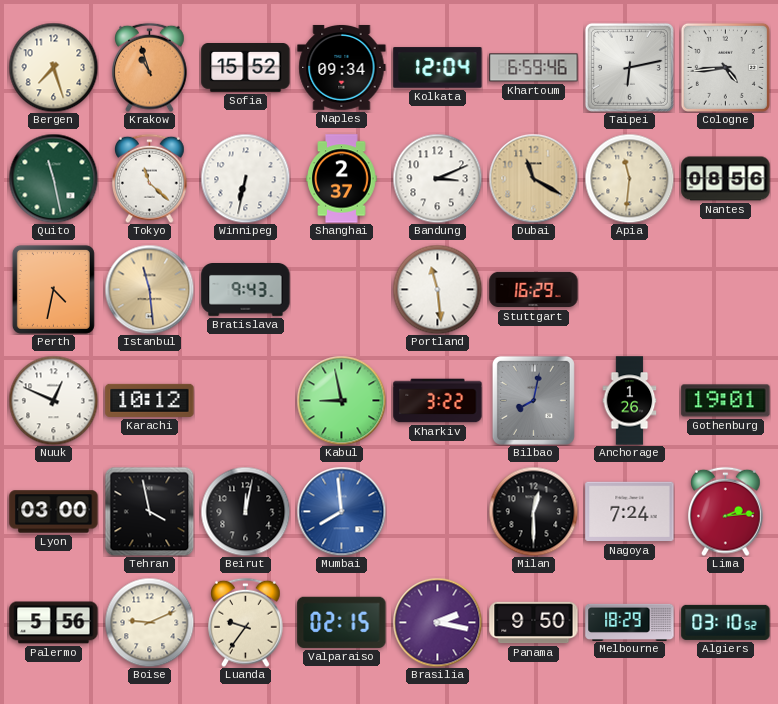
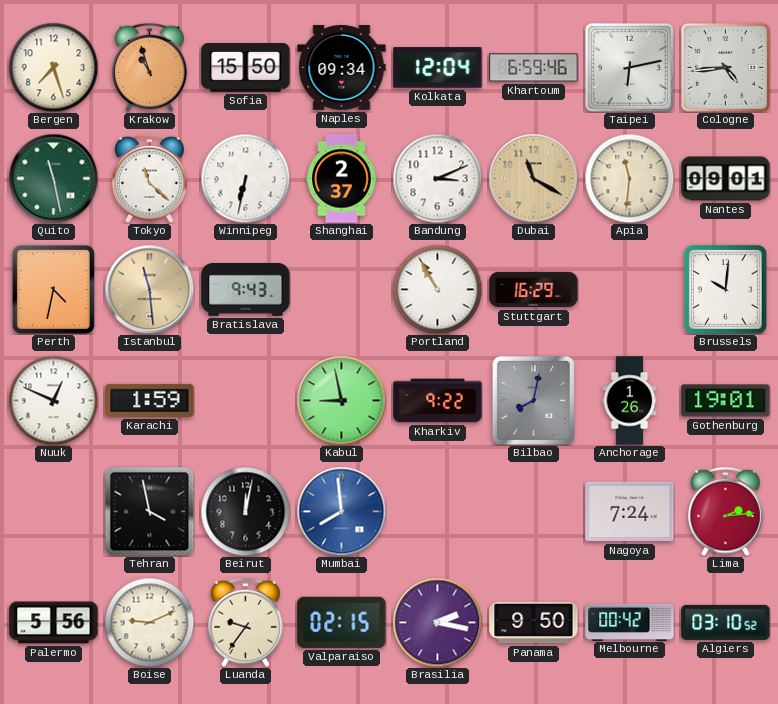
Sofia: 15:52 -> 15:50
Nantes: 08:56 -> 09:01
Portland: 11:29 -> 10:55
Brussels: none -> 10:01
Karachi: 10:12 -> 1:59
Kharkiv: 3:22 -> 9:22
Lyon: 03:00 -> none
Milan: 12:30 -> none
Melbourne: 18:29 -> 00:42
